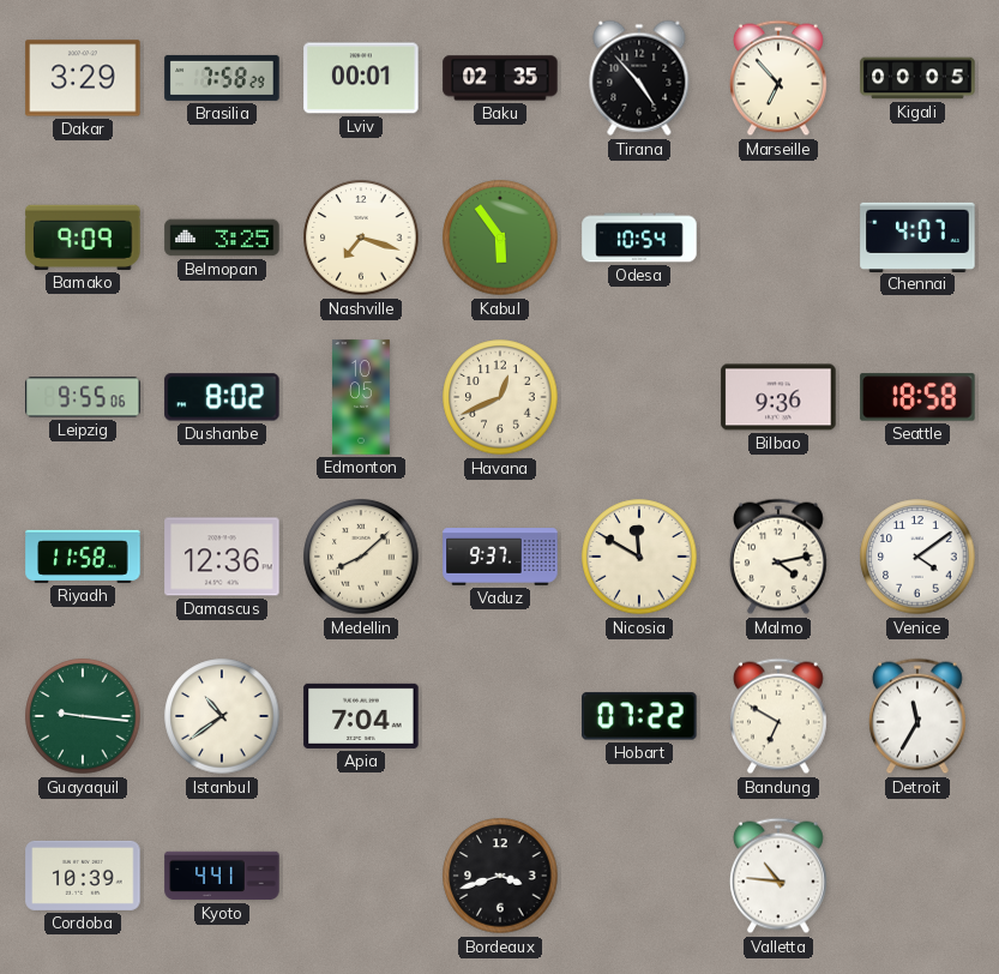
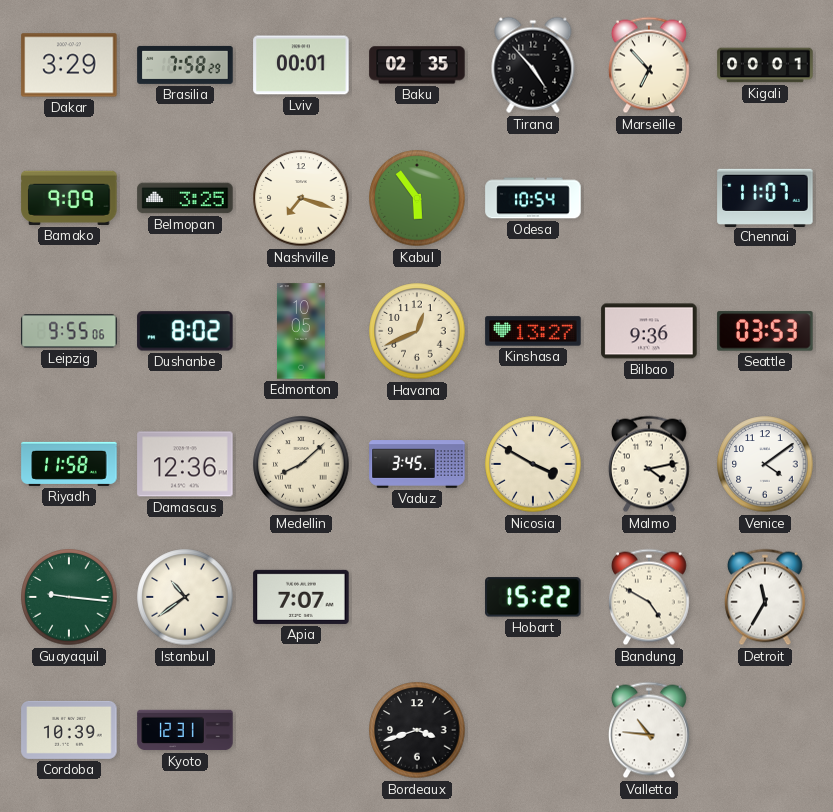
Kigali: 00:05 -> 00:01
Chennai: 4:07 -> 11:07
Kinshasa: none -> 13:27
Seattle: 18:58 -> 03:53
Vaduz: 9:37 -> 3:45
Nicosia: 11:50 -> 3:50
Apia: 7:04 -> 7:07
Hobart: 07:22 -> 15:22
Bandung: 6:50 -> 4:50
Kyoto: 4:41 -> 12:31
